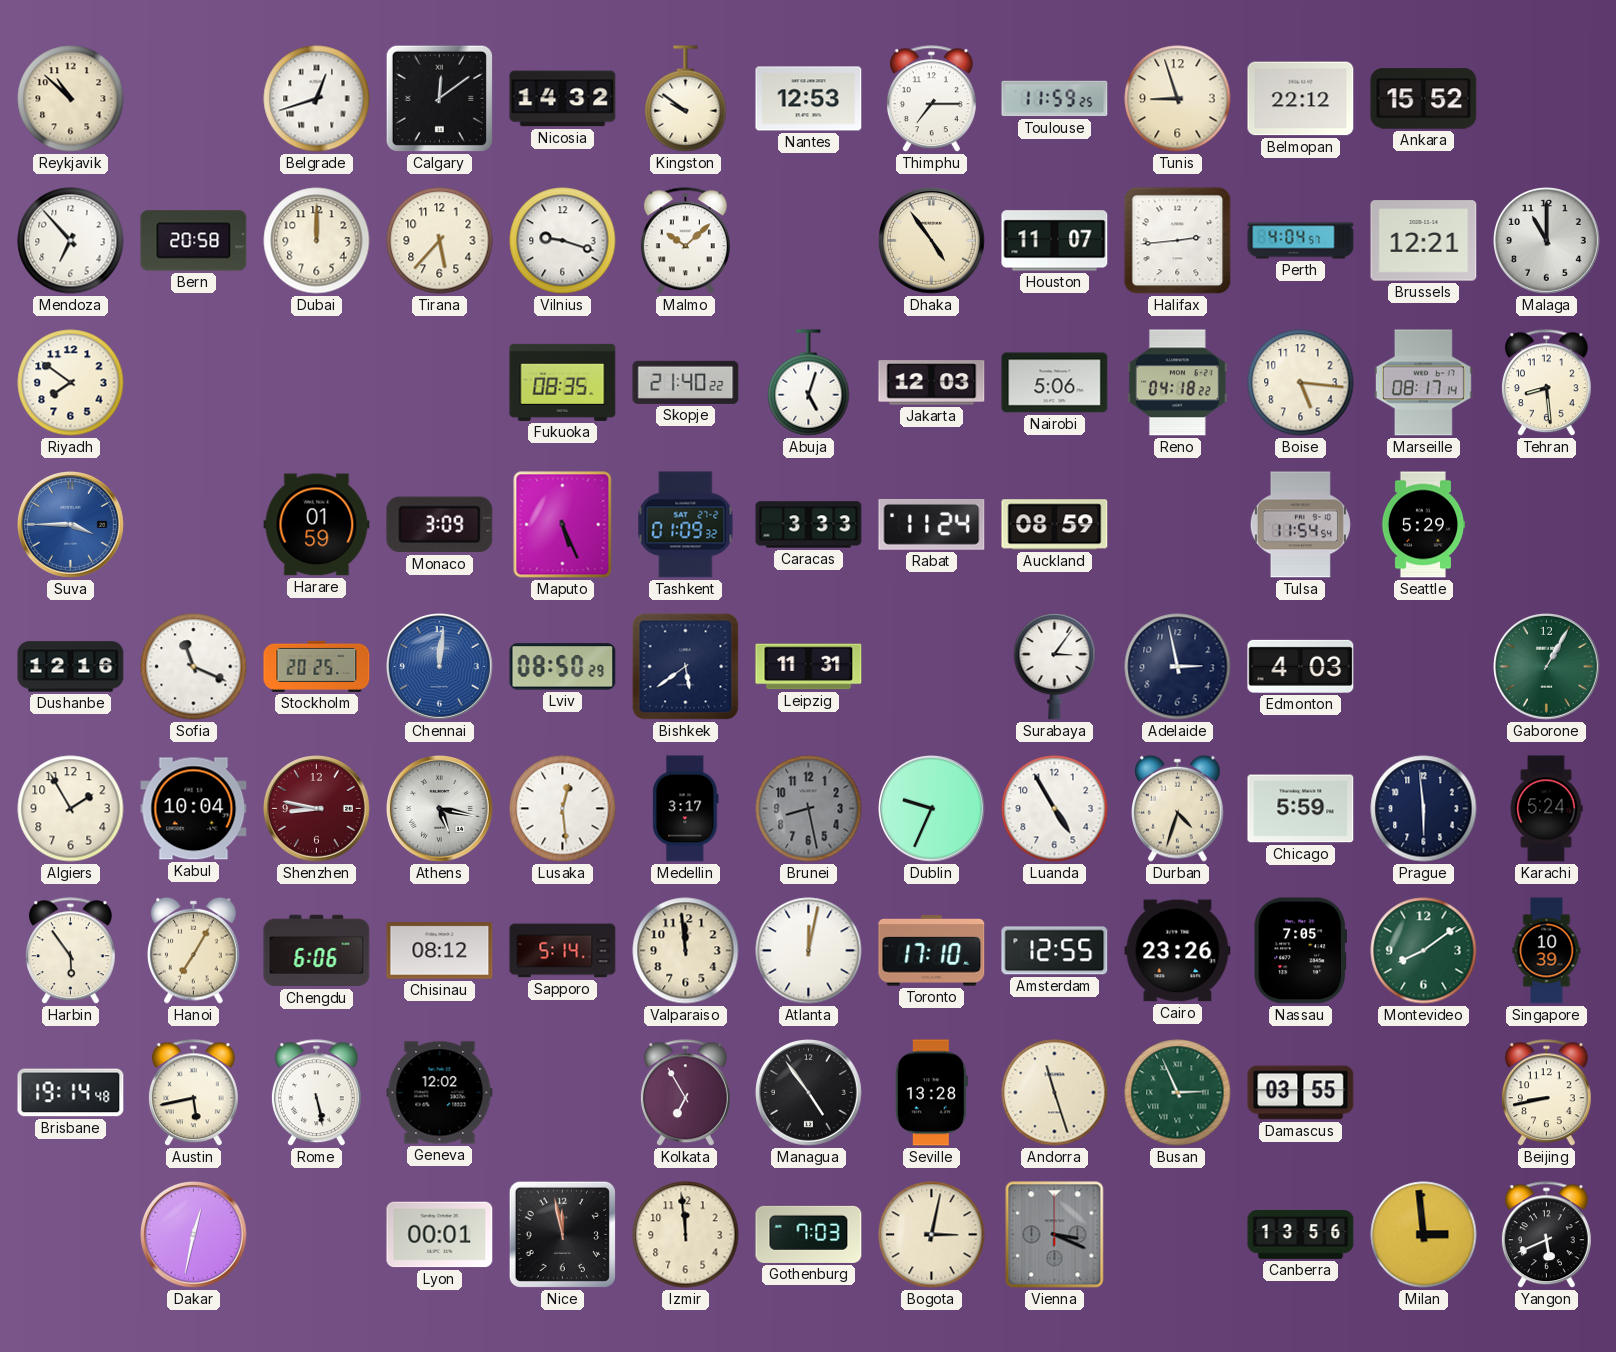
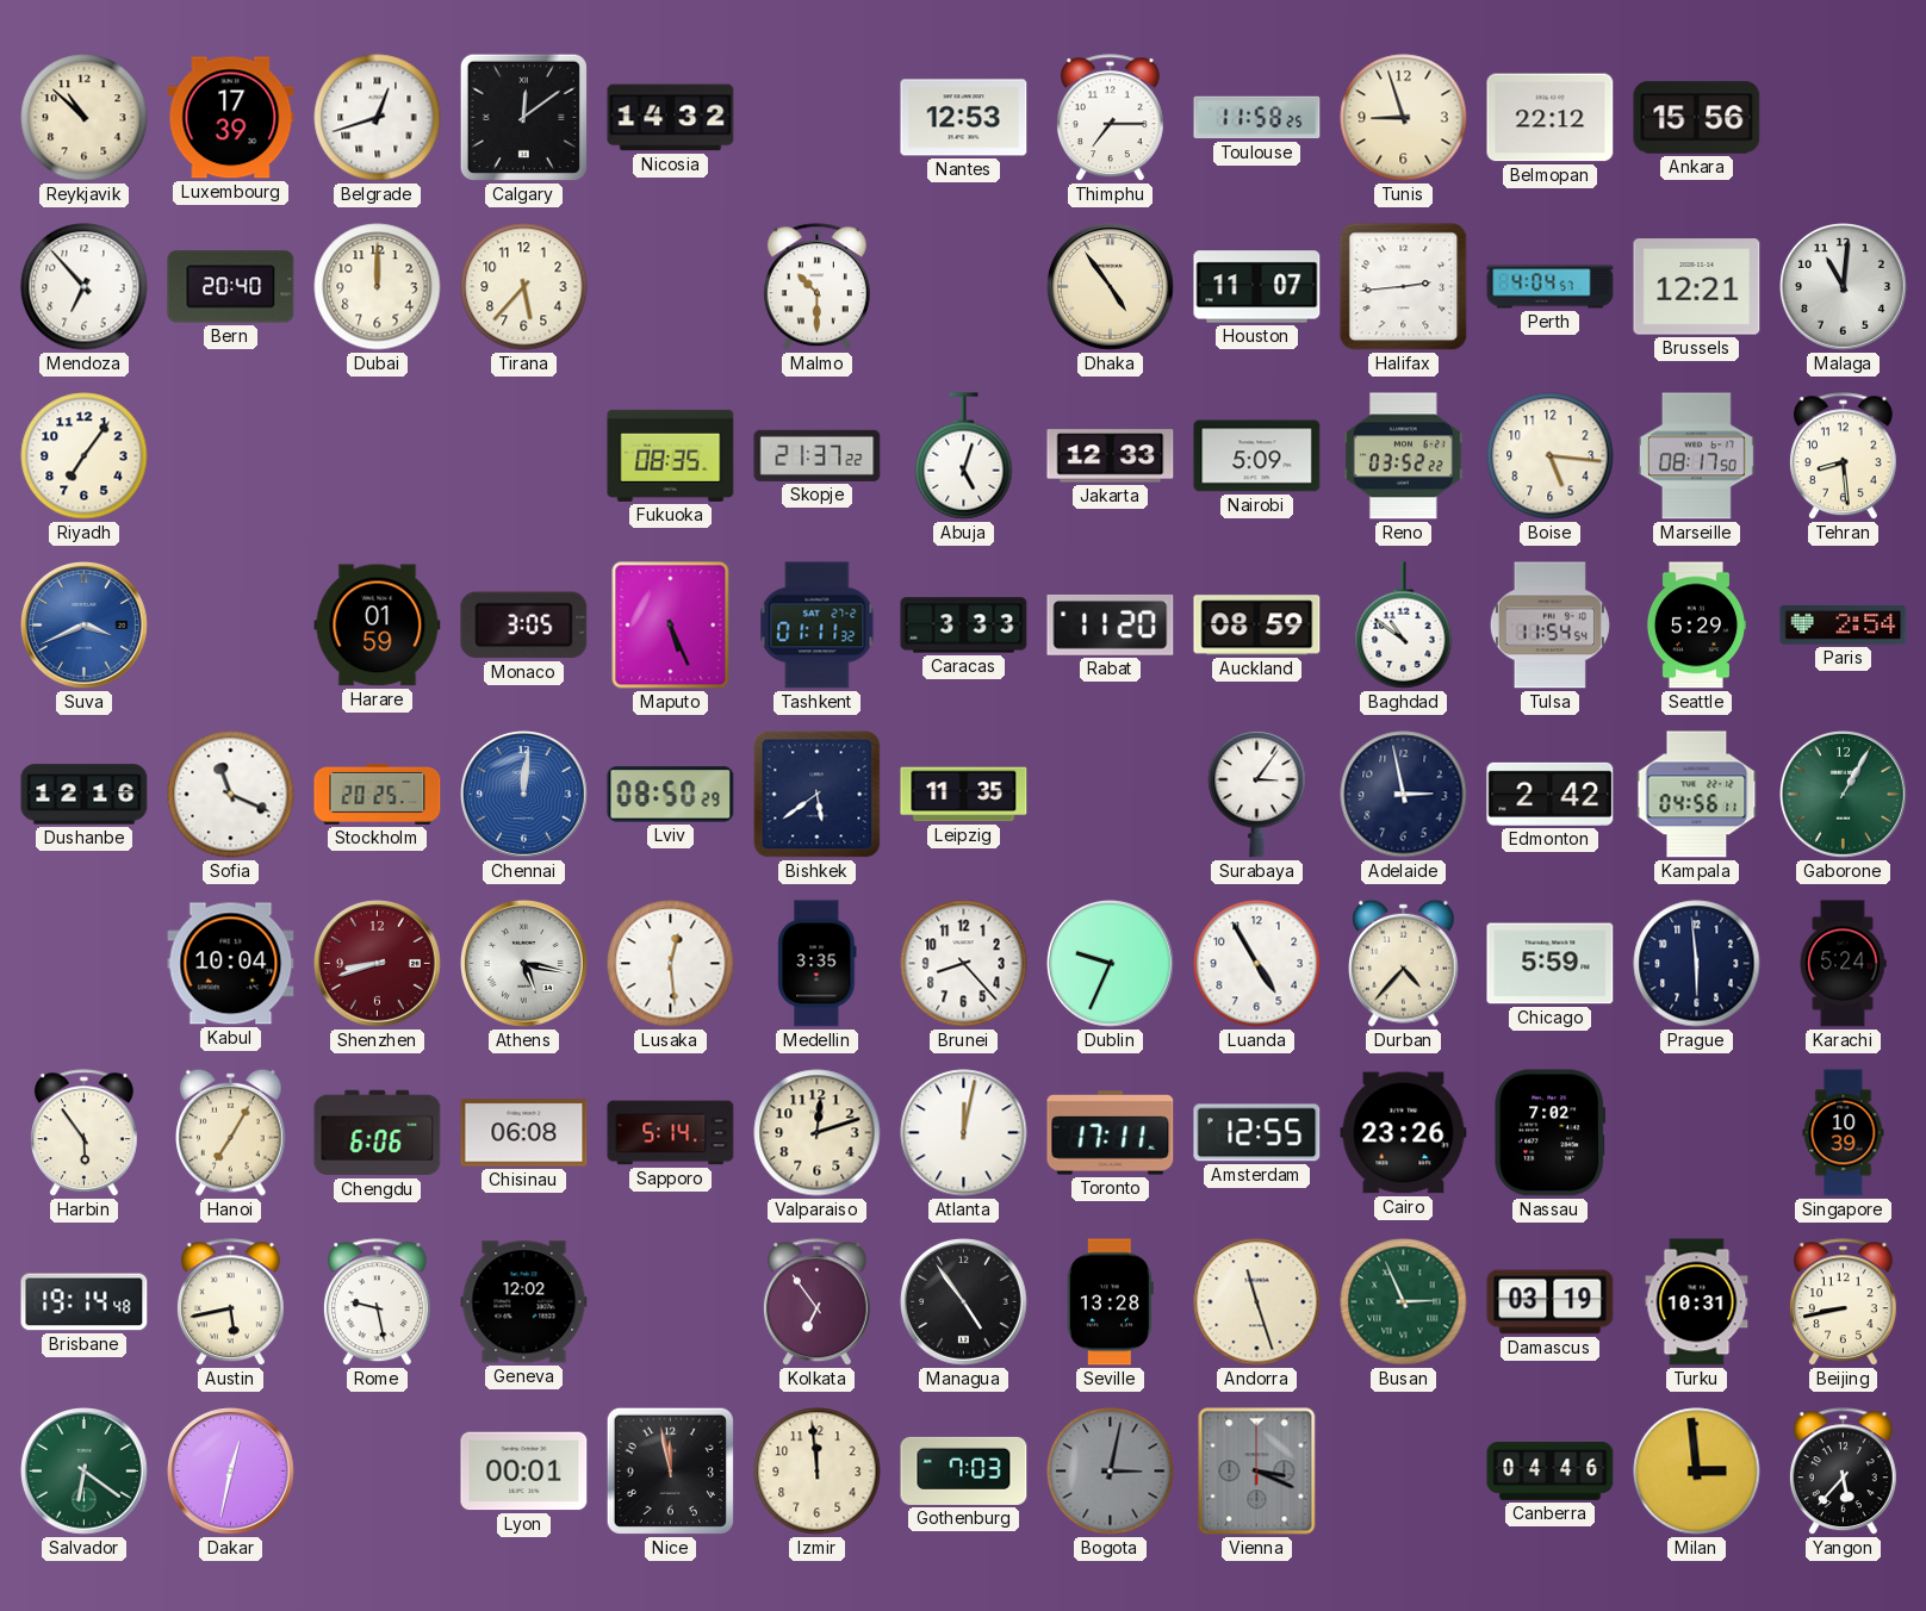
Luxembourg: none -> 17:39
Kingston: 9:51 -> none
Toulouse: 11:59 -> 11:58
Ankara: 15:52 -> 15:56
Bern: 20:58 -> 20:40
Vilnius: 9:18 -> none
Malmo: 10:08 -> 10:30
Malaga: 11:00 -> 11:01
Riyadh: 7:51 -> 7:06
Skopje: 21:40 -> 21:37
Jakarta: 12:03 -> 12:33
Nairobi: 5:06 -> 5:09
Reno: 04:18 -> 03:52
Marseille: 08:17:14 -> 08:17:50
Suva: 3:45 -> 3:41
Monaco: 3:09 -> 3:05
Tashkent: 01:09 -> 01:11
Rabat: 11:24 -> 11:20
Baghdad: none -> 10:51
Paris: none -> 2:54
Leipzig: 11:31 -> 11:35
Edmonton: 4:03 -> 2:42
Kampala: none -> 04:56
Algiers: 1:55 -> none
Shenzhen: 8:47 -> 8:42
Medellin: 3:17 -> 3:35
Brunei: 8:28 -> 8:23
Brunei dial: grey -> white
Durban: 4:33 -> 4:37
Chisinau: 08:12 -> 06:08
Valparaiso: 11:59 -> 12:12
Toronto: 17:10 -> 17:11
Nassau: 7:05 -> 7:02
Montevideo: 8:09 -> none
Rome: 5:28 -> 9:28
Kolkata: 6:55 -> 6:54
Damascus: 03:55 -> 03:19
Turku: none -> 10:31
Salvador: none -> 6:21
Bogota dial: cream -> grey
Canberra: 13:56 -> 04:46
Yangon: 5:41 -> 5:37
